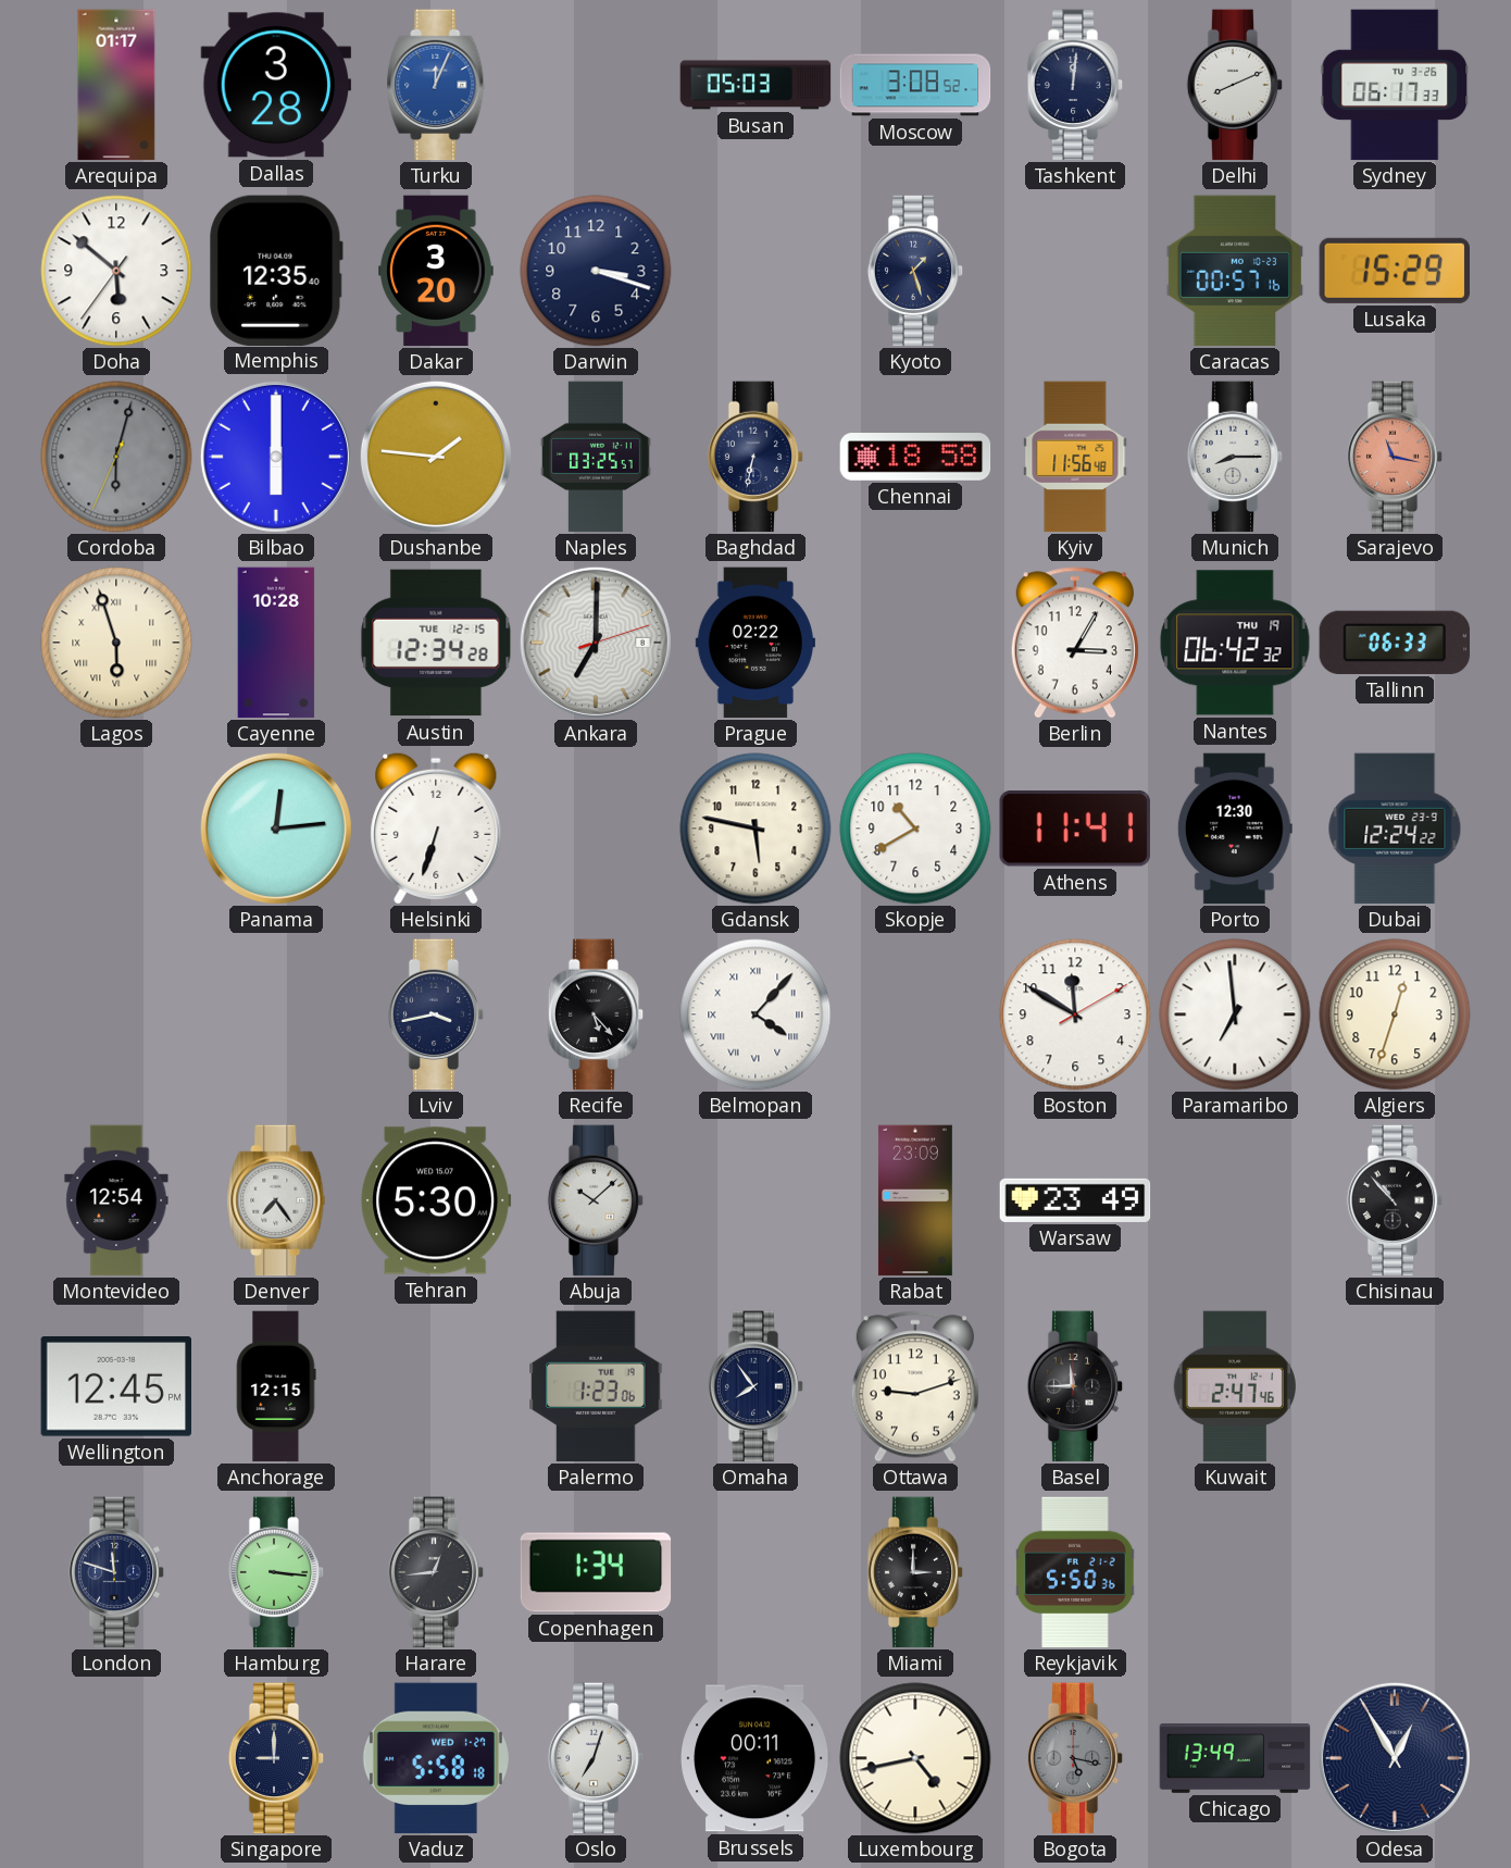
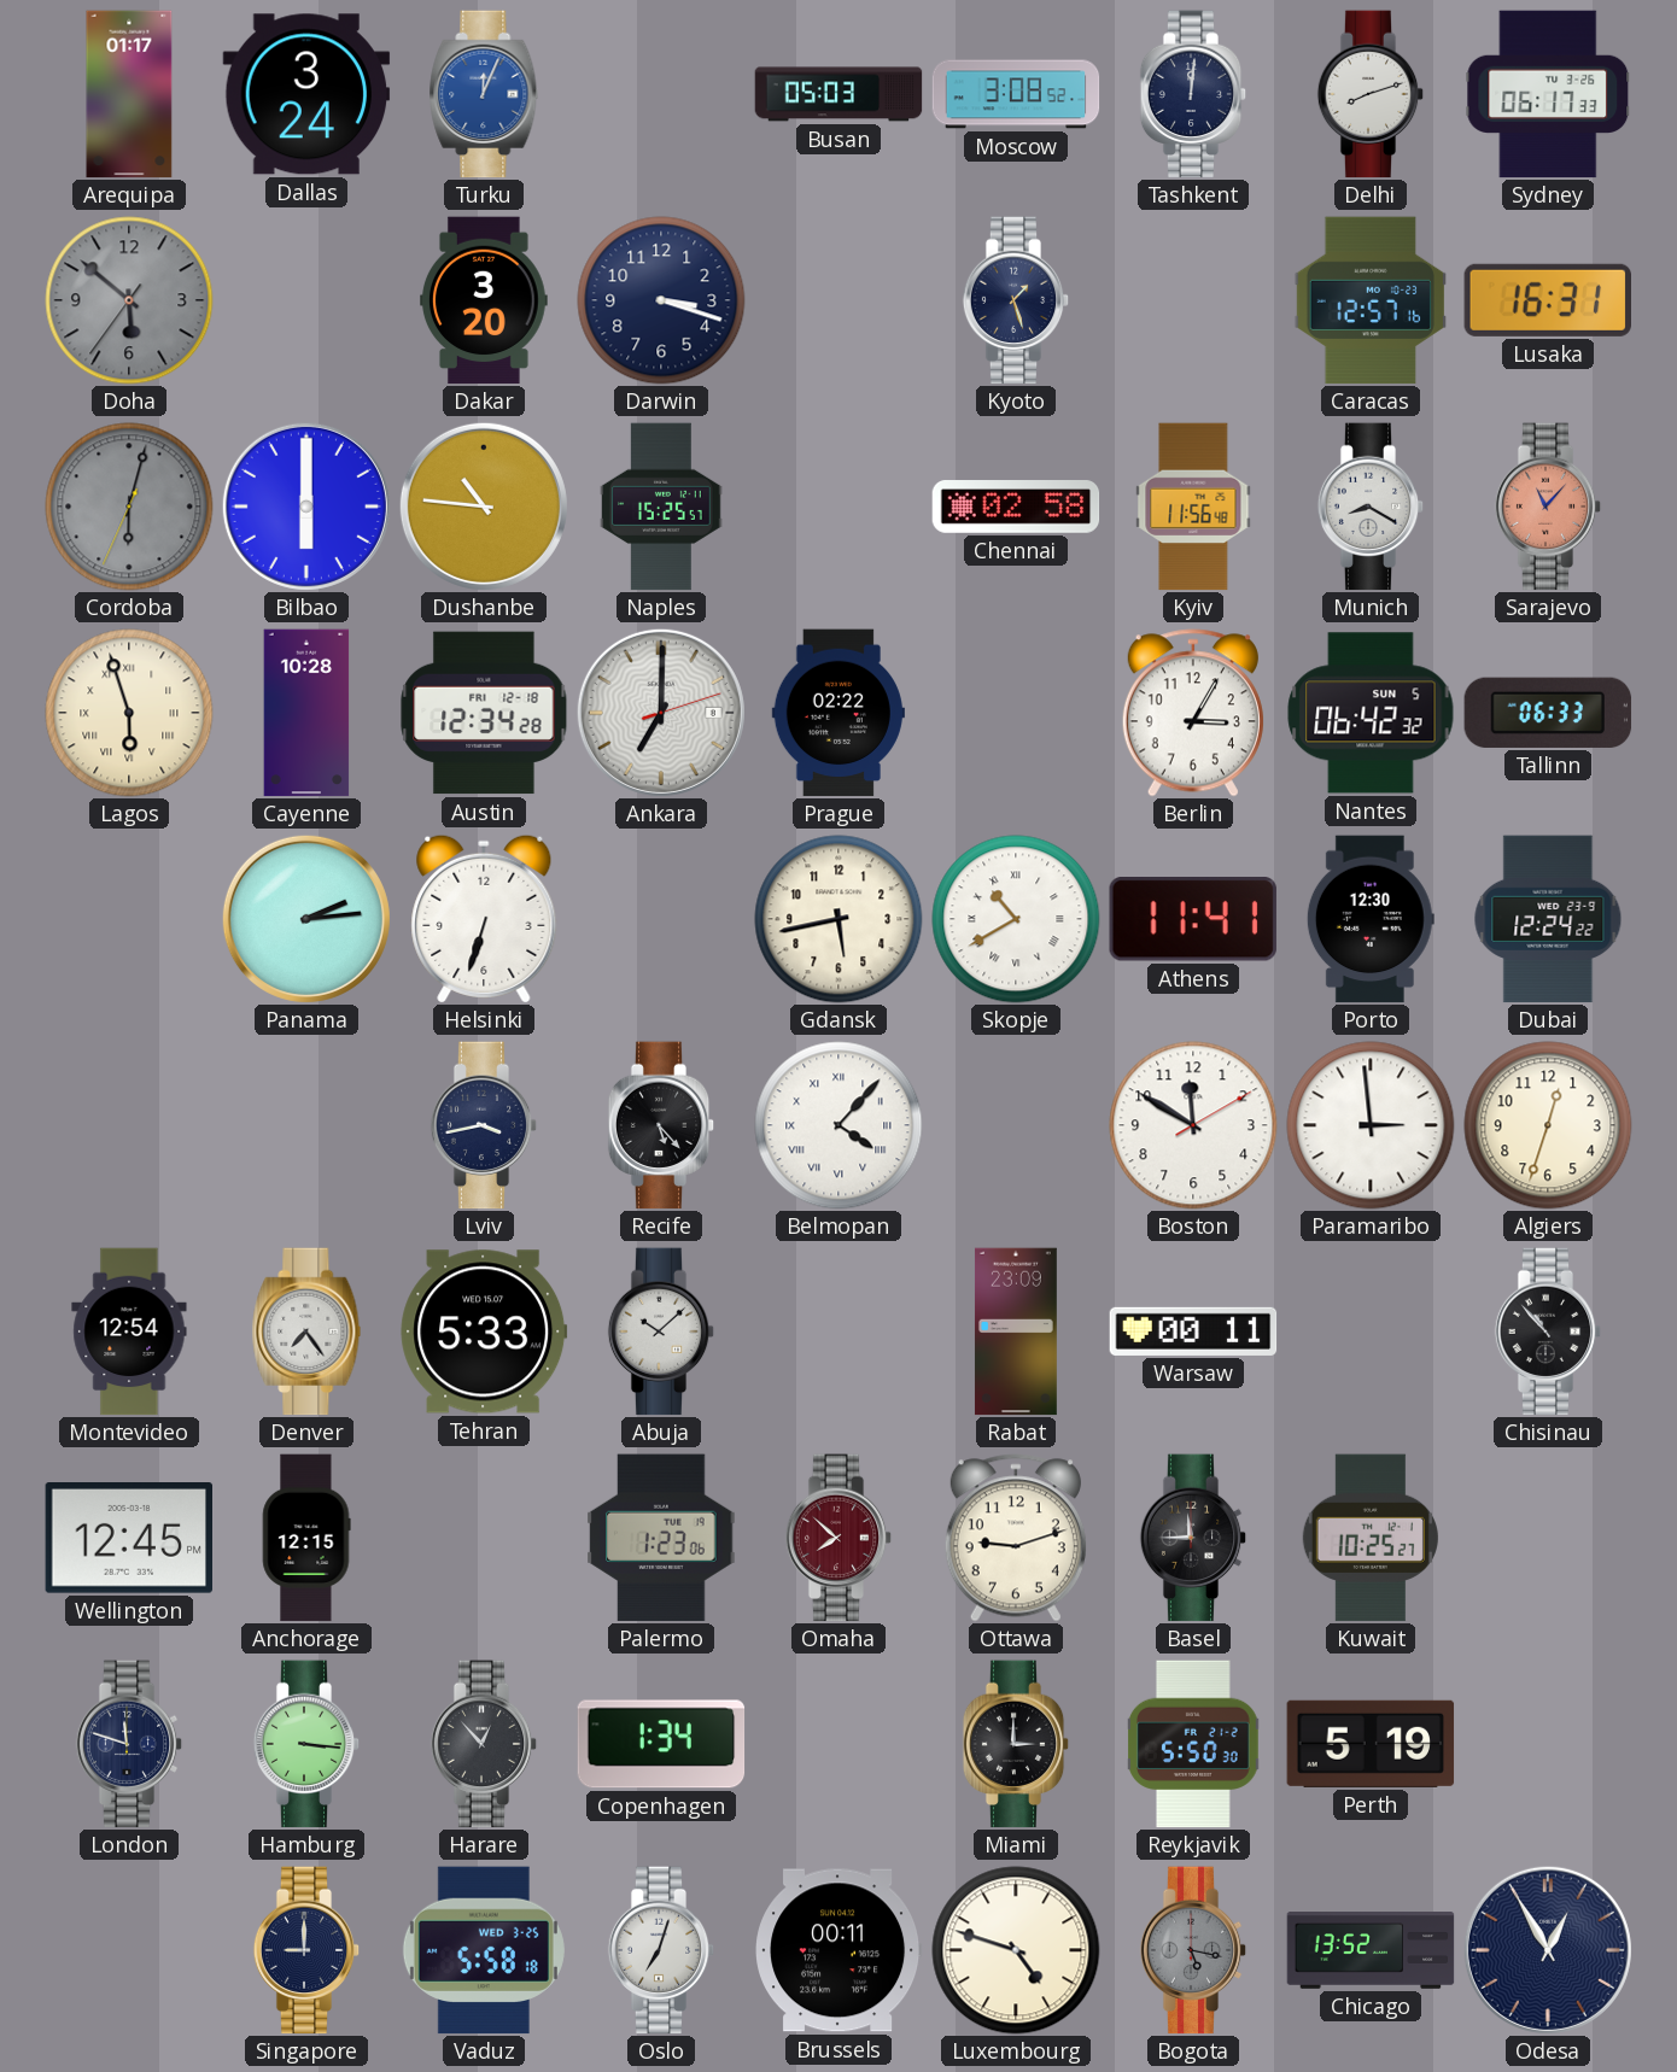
Dallas: 3:28 -> 3:24
Delhi: 8:11 -> 8:12
Doha dial: white -> grey
Memphis: 12:35 -> none
Caracas: 00:57 -> 12:57
Lusaka: 15:29 -> 16:31
Dushanbe: 1:46 -> 10:46
Naples: 03:25 -> 15:25
Baghdad: 6:32 -> none
Chennai: 18:58 -> 02:58
Munich: 8:15 -> 8:20
Sarajevo: 11:17 -> 11:07
Austin date: TUE 12-15 -> FRI 12-18
Nantes date: THU 19 -> SUN 5
Panama: 12:14 -> 2:14
Gdansk: 5:47 -> 5:43
Skopje numerals: Arabic -> Roman
Paramaribo: 6:59 -> 2:59
Tehran: 5:30 -> 5:33
Warsaw: 23:49 -> 00:11
Omaha: 7:54 -> 7:52
Omaha dial: navy -> burgundy
Kuwait: 2:47 -> 10:25
Harare: 12:44 -> 12:53
Reykjavik: 5:50:36 -> 5:50:30
Perth: none -> 5:19
Vaduz date: WED 1-27 -> WED 3-25
Luxembourg: 4:43 -> 4:48
Chicago: 13:49 -> 13:52
